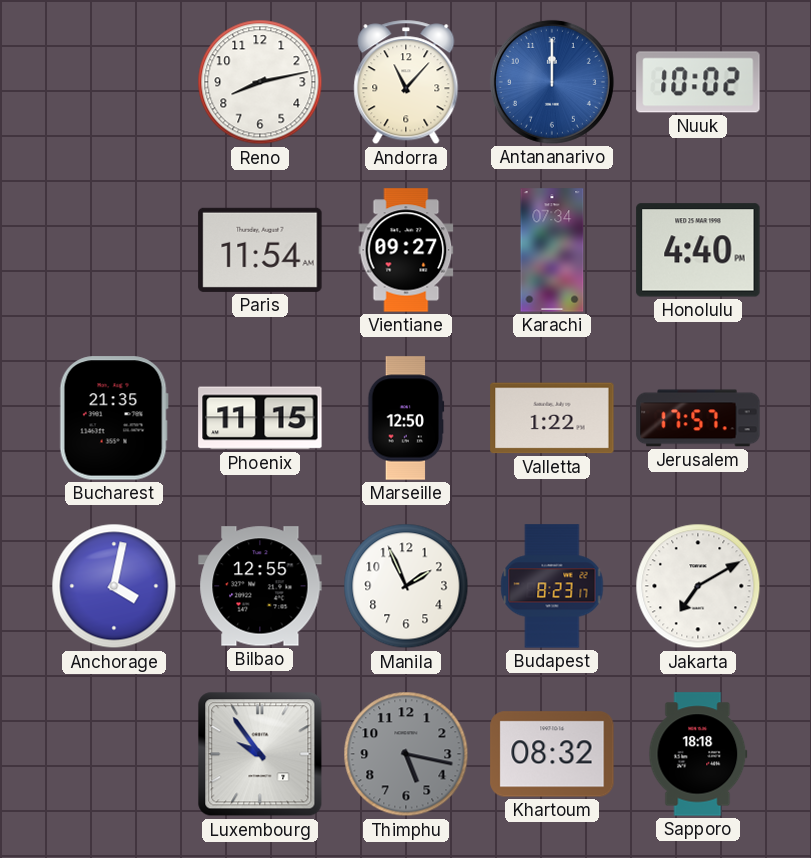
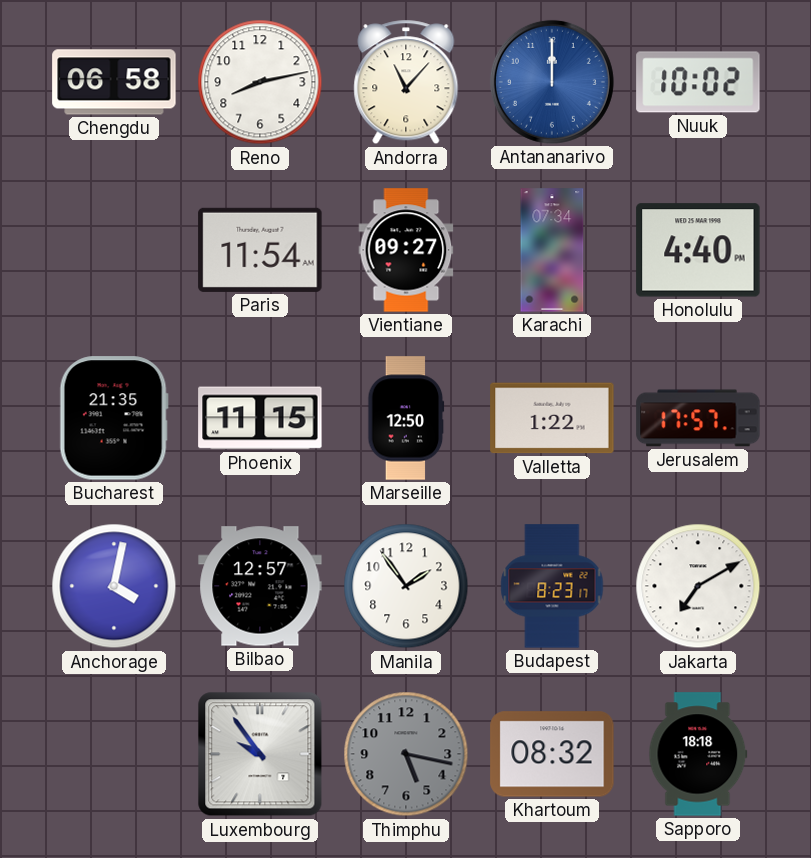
Chengdu: none -> 06:58
Bilbao: 12:55 -> 12:57
Manila: 1:56 -> 1:54
